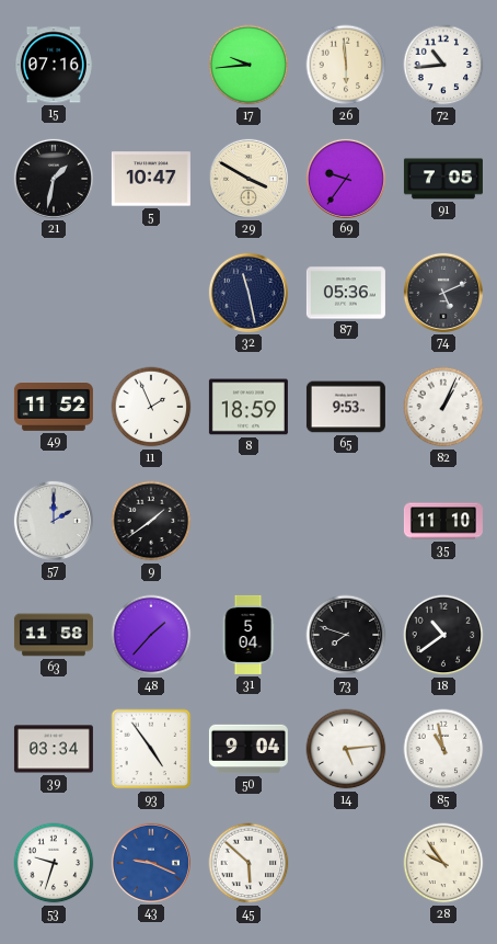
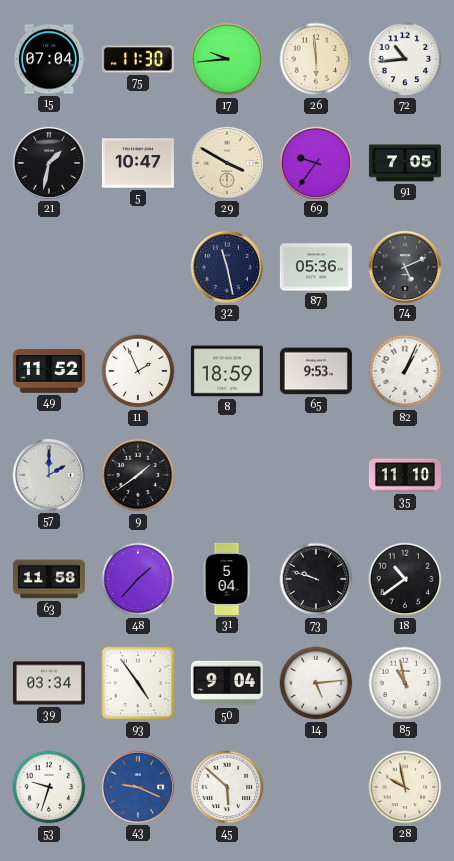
15: 07:16 -> 07:04
75: none -> 11:30
73: 7:48 -> 9:48
28: 9:54 -> 9:58
